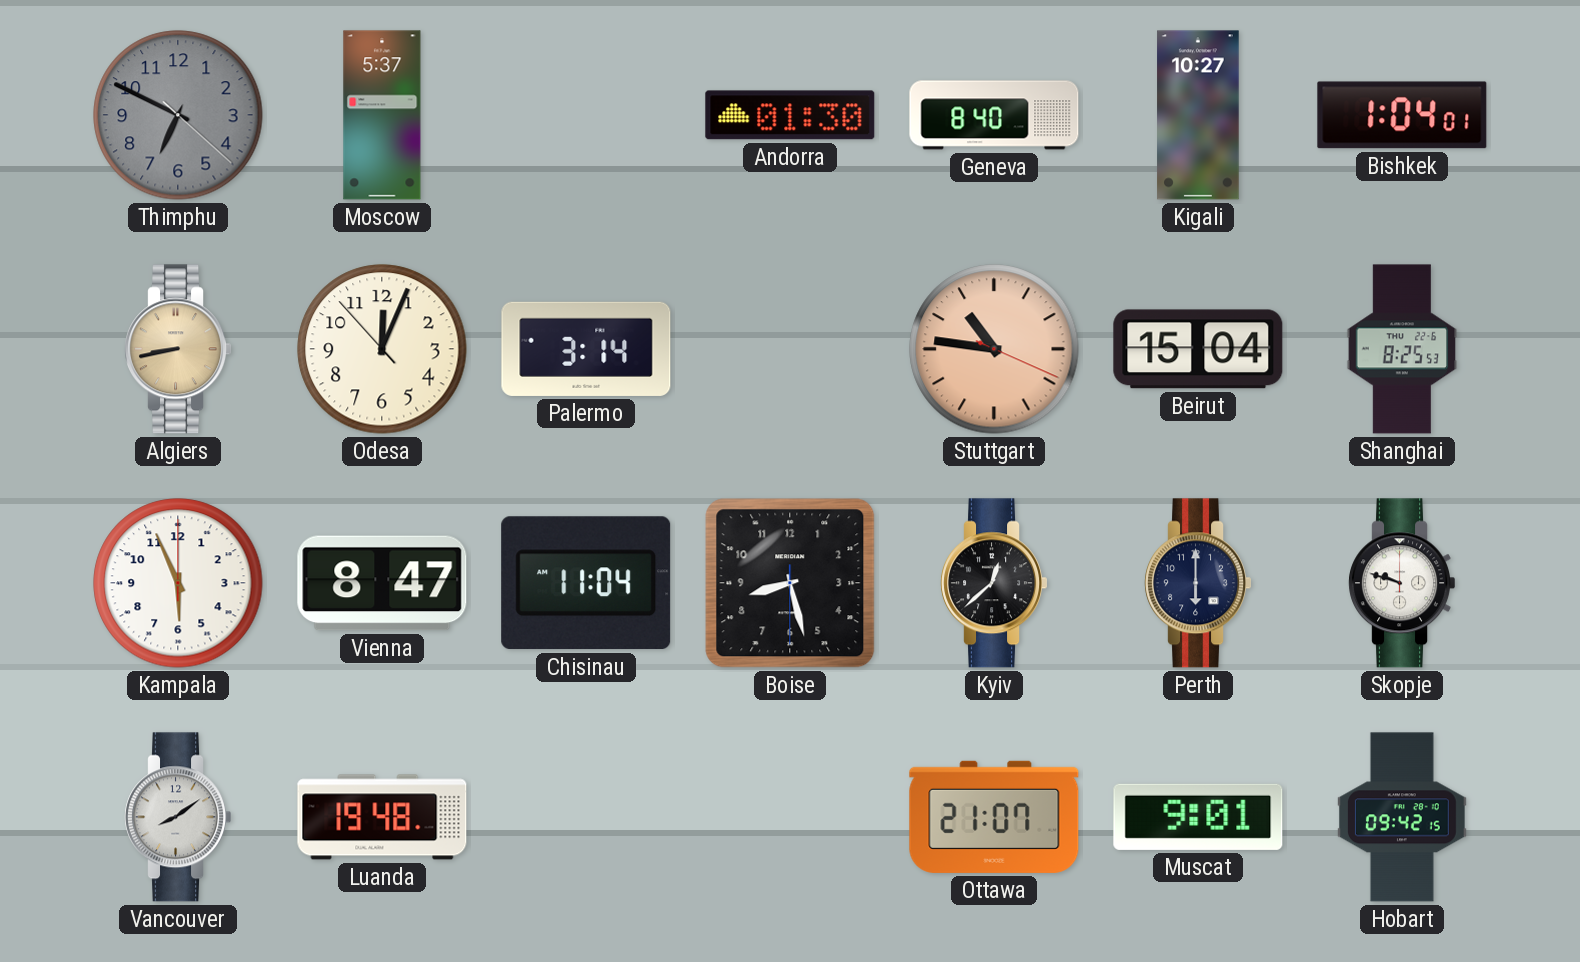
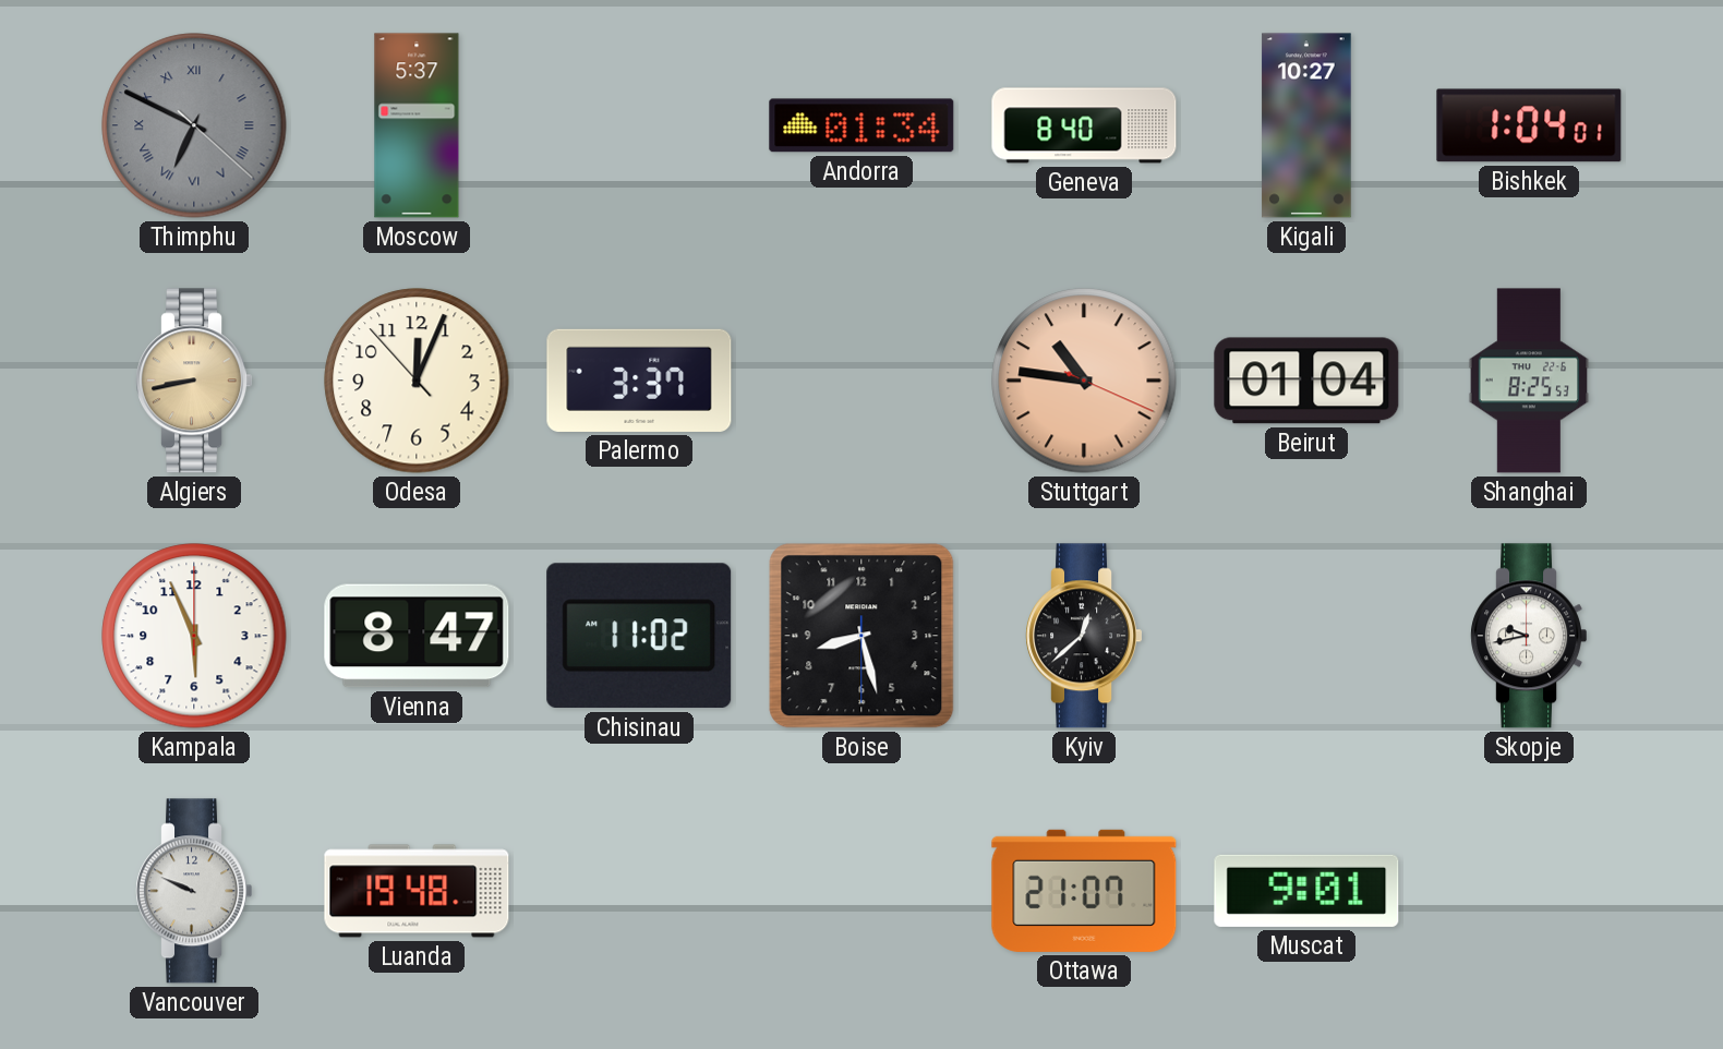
Thimphu numerals: Arabic -> Roman
Andorra: 01:30 -> 01:34
Palermo: 3:14 -> 3:37
Beirut: 15:04 -> 01:04
Chisinau: 11:04 -> 11:02
Perth: 6:00 -> none
Skopje: 9:48 -> 9:43
Vancouver: 8:09 -> 9:49
Hobart: 09:42 -> none
